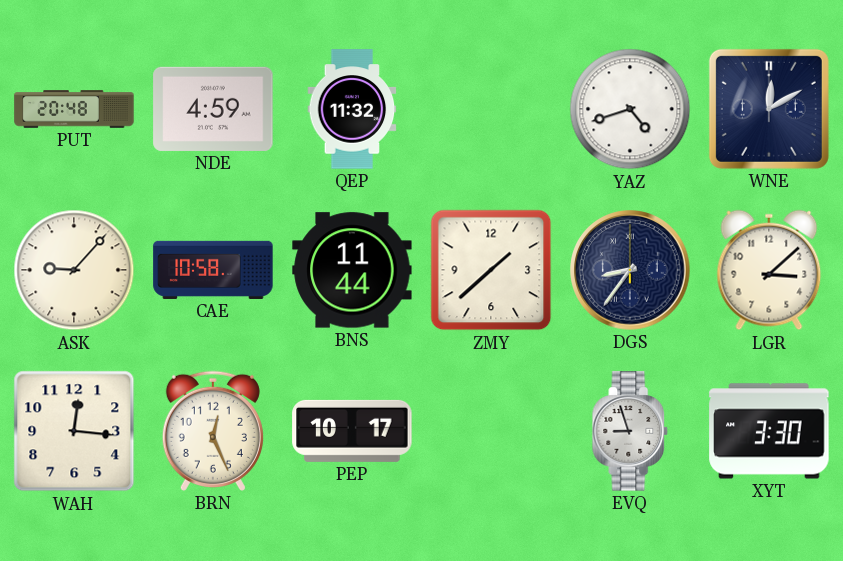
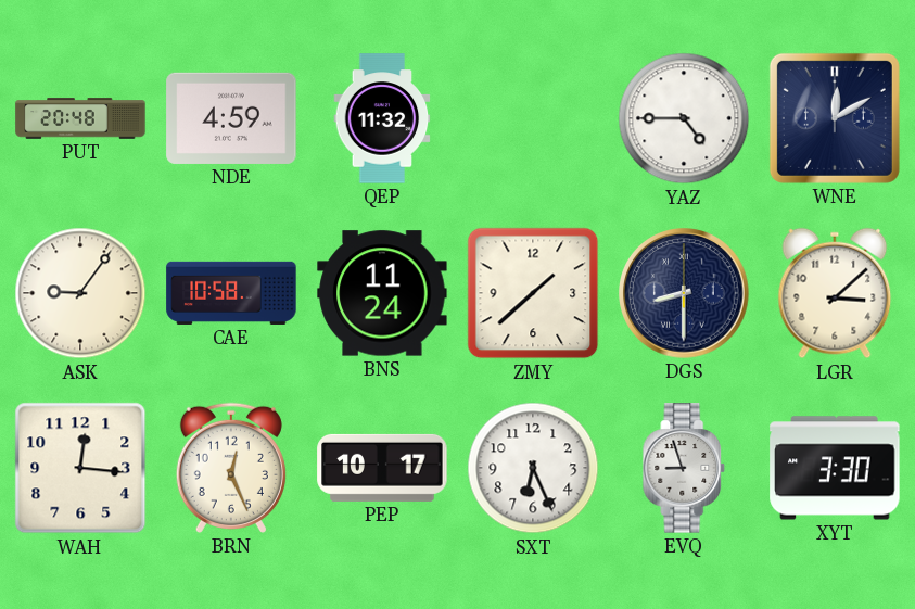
YAZ: 4:42 -> 4:45
ASK: 9:07 -> 9:06
BNS: 11:44 -> 11:24
DGS: 8:36 -> 8:30
SXT: none -> 6:26
